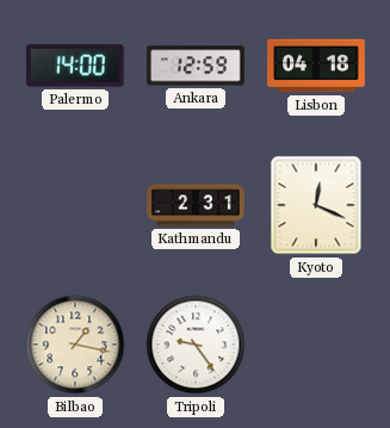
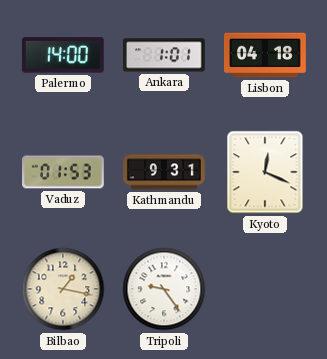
Ankara: 12:59 -> 1:01
Vaduz: none -> 01:53
Kathmandu: 2:31 -> 9:31
